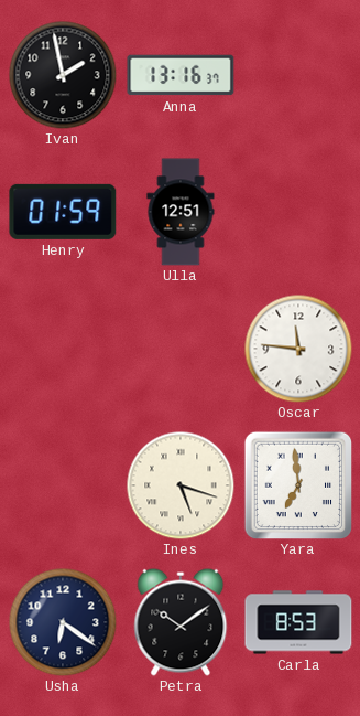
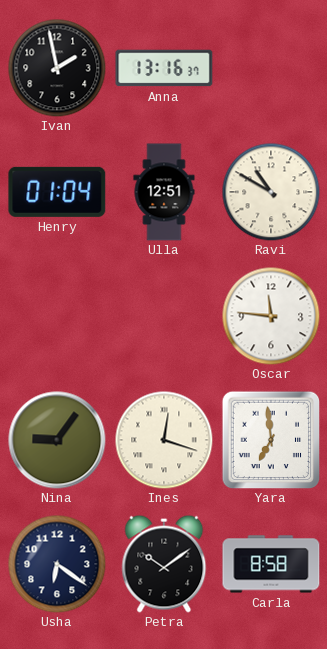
Henry: 01:59 -> 01:04
Ravi: none -> 10:50
Nina: none -> 9:06
Ines: 5:18 -> 12:18
Carla: 8:53 -> 8:58
